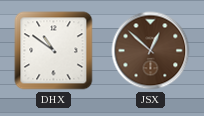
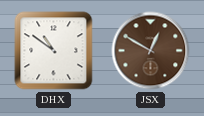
JSX: 12:52 -> 12:50
